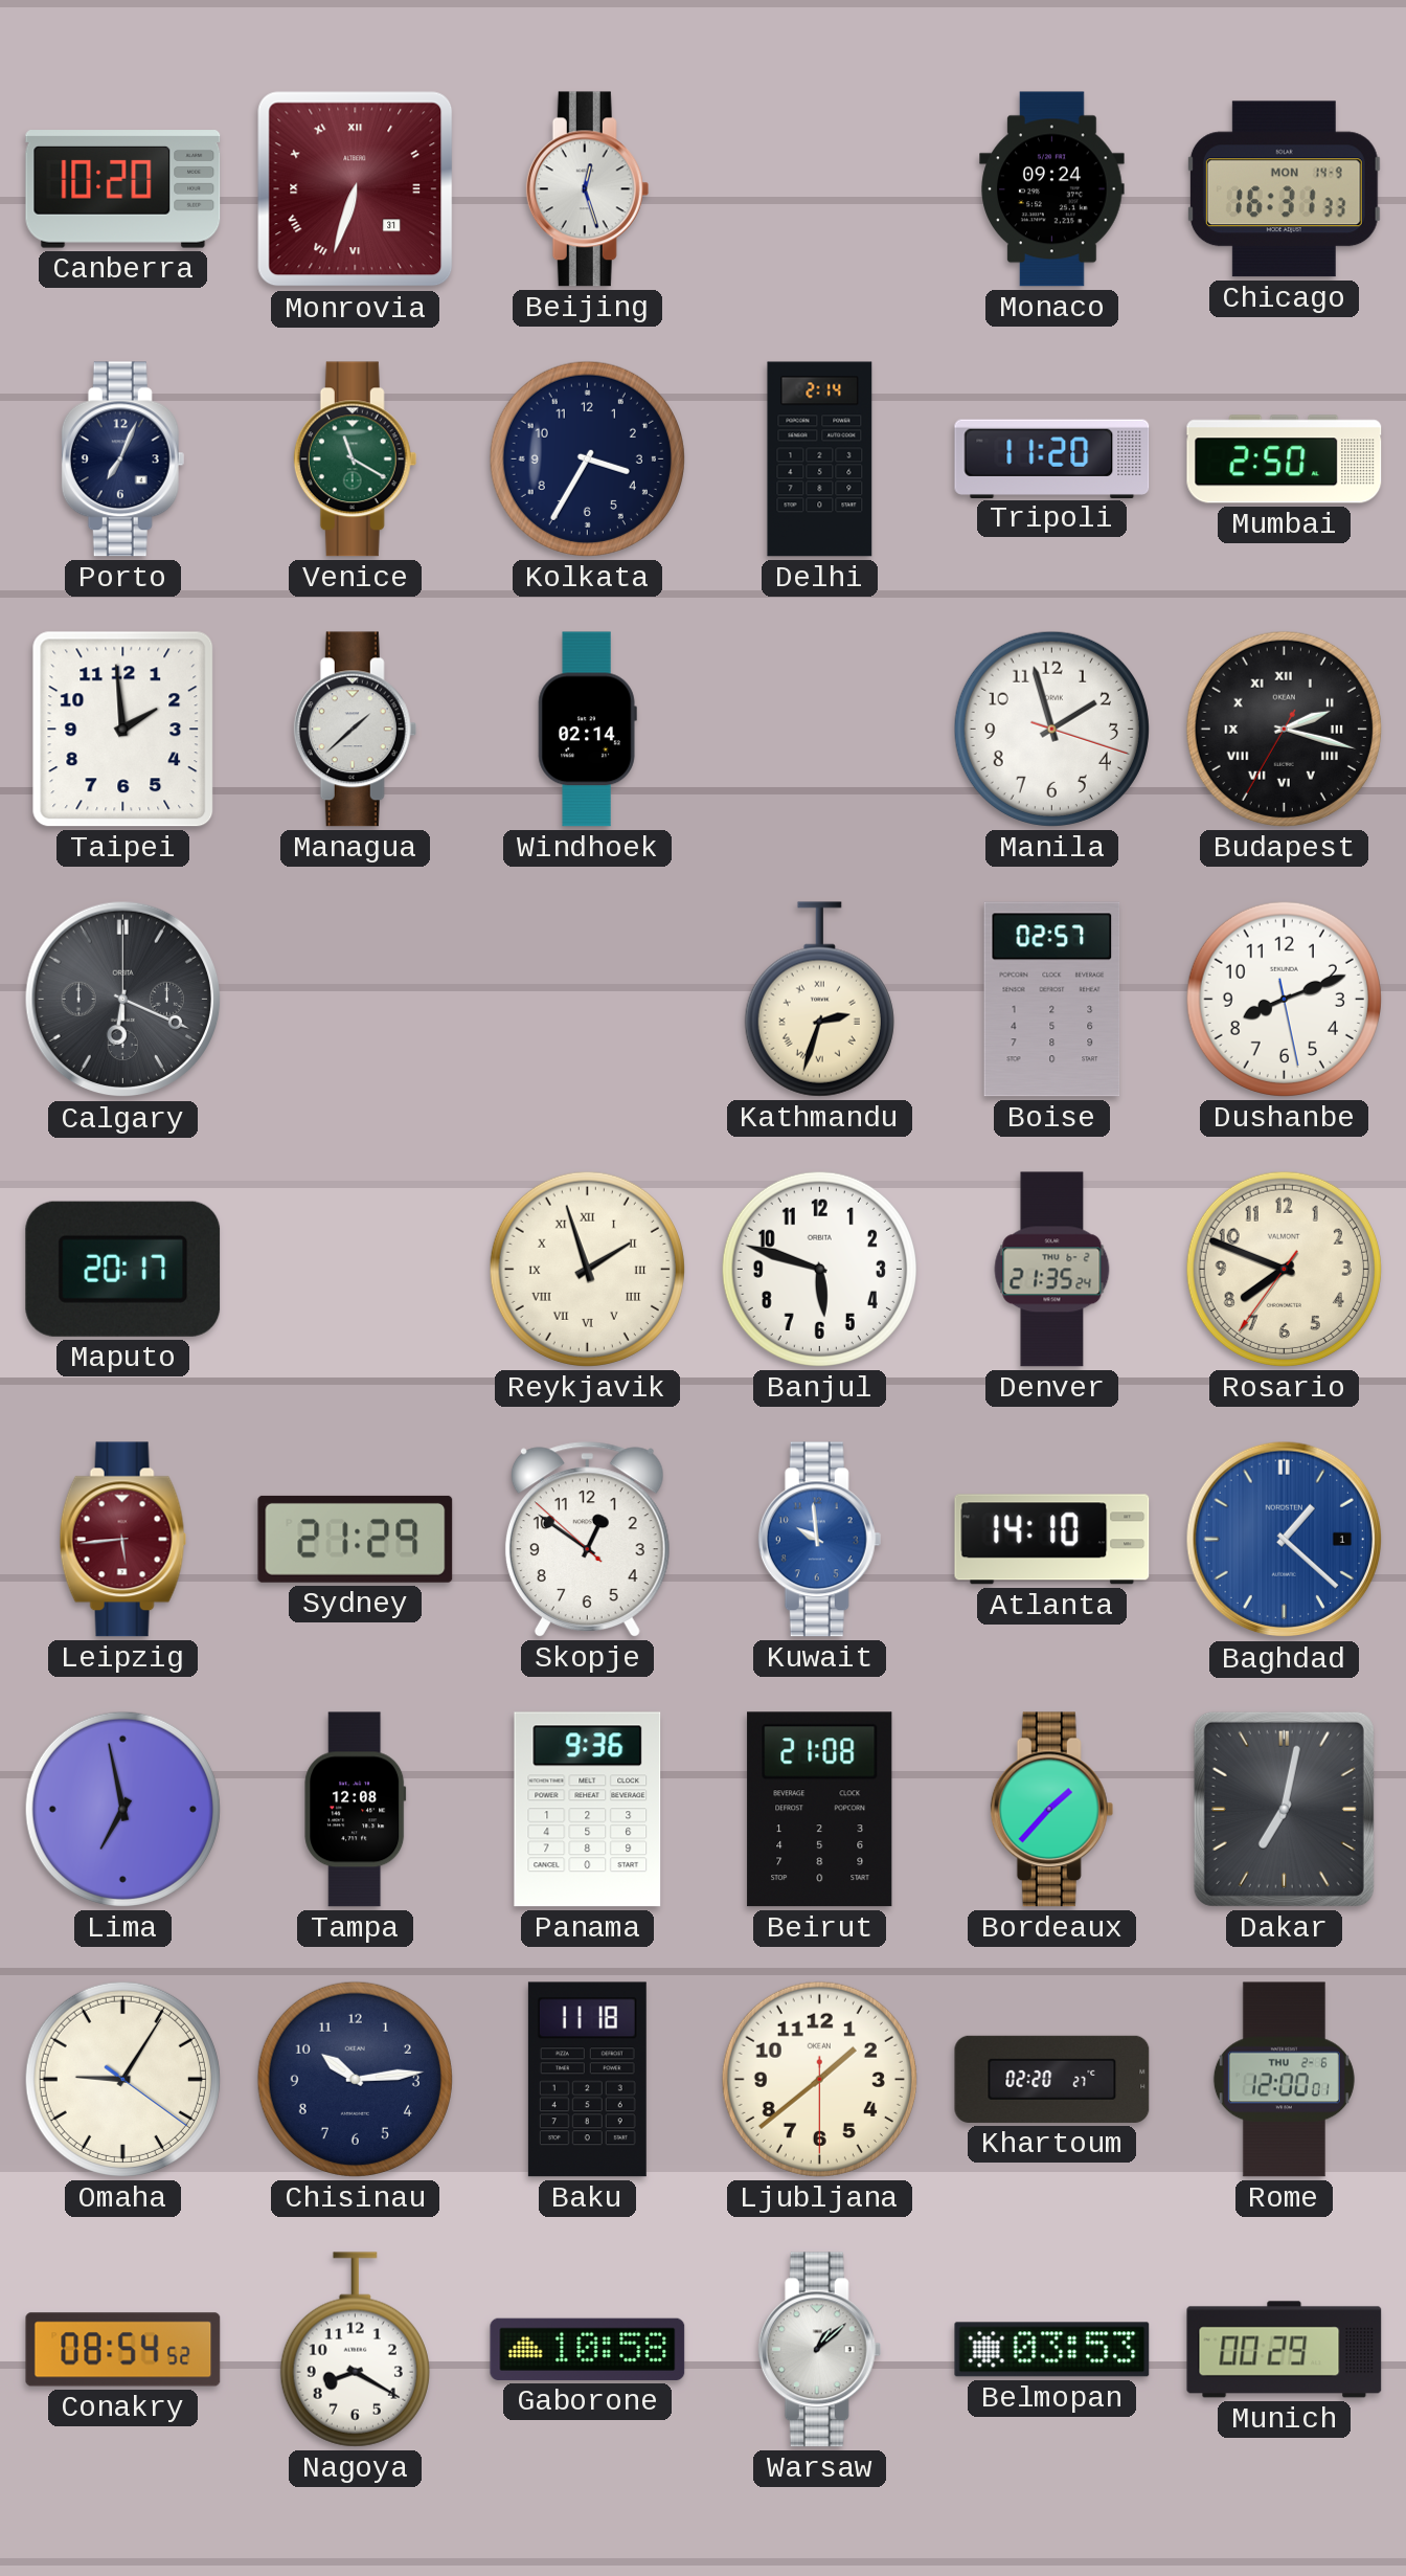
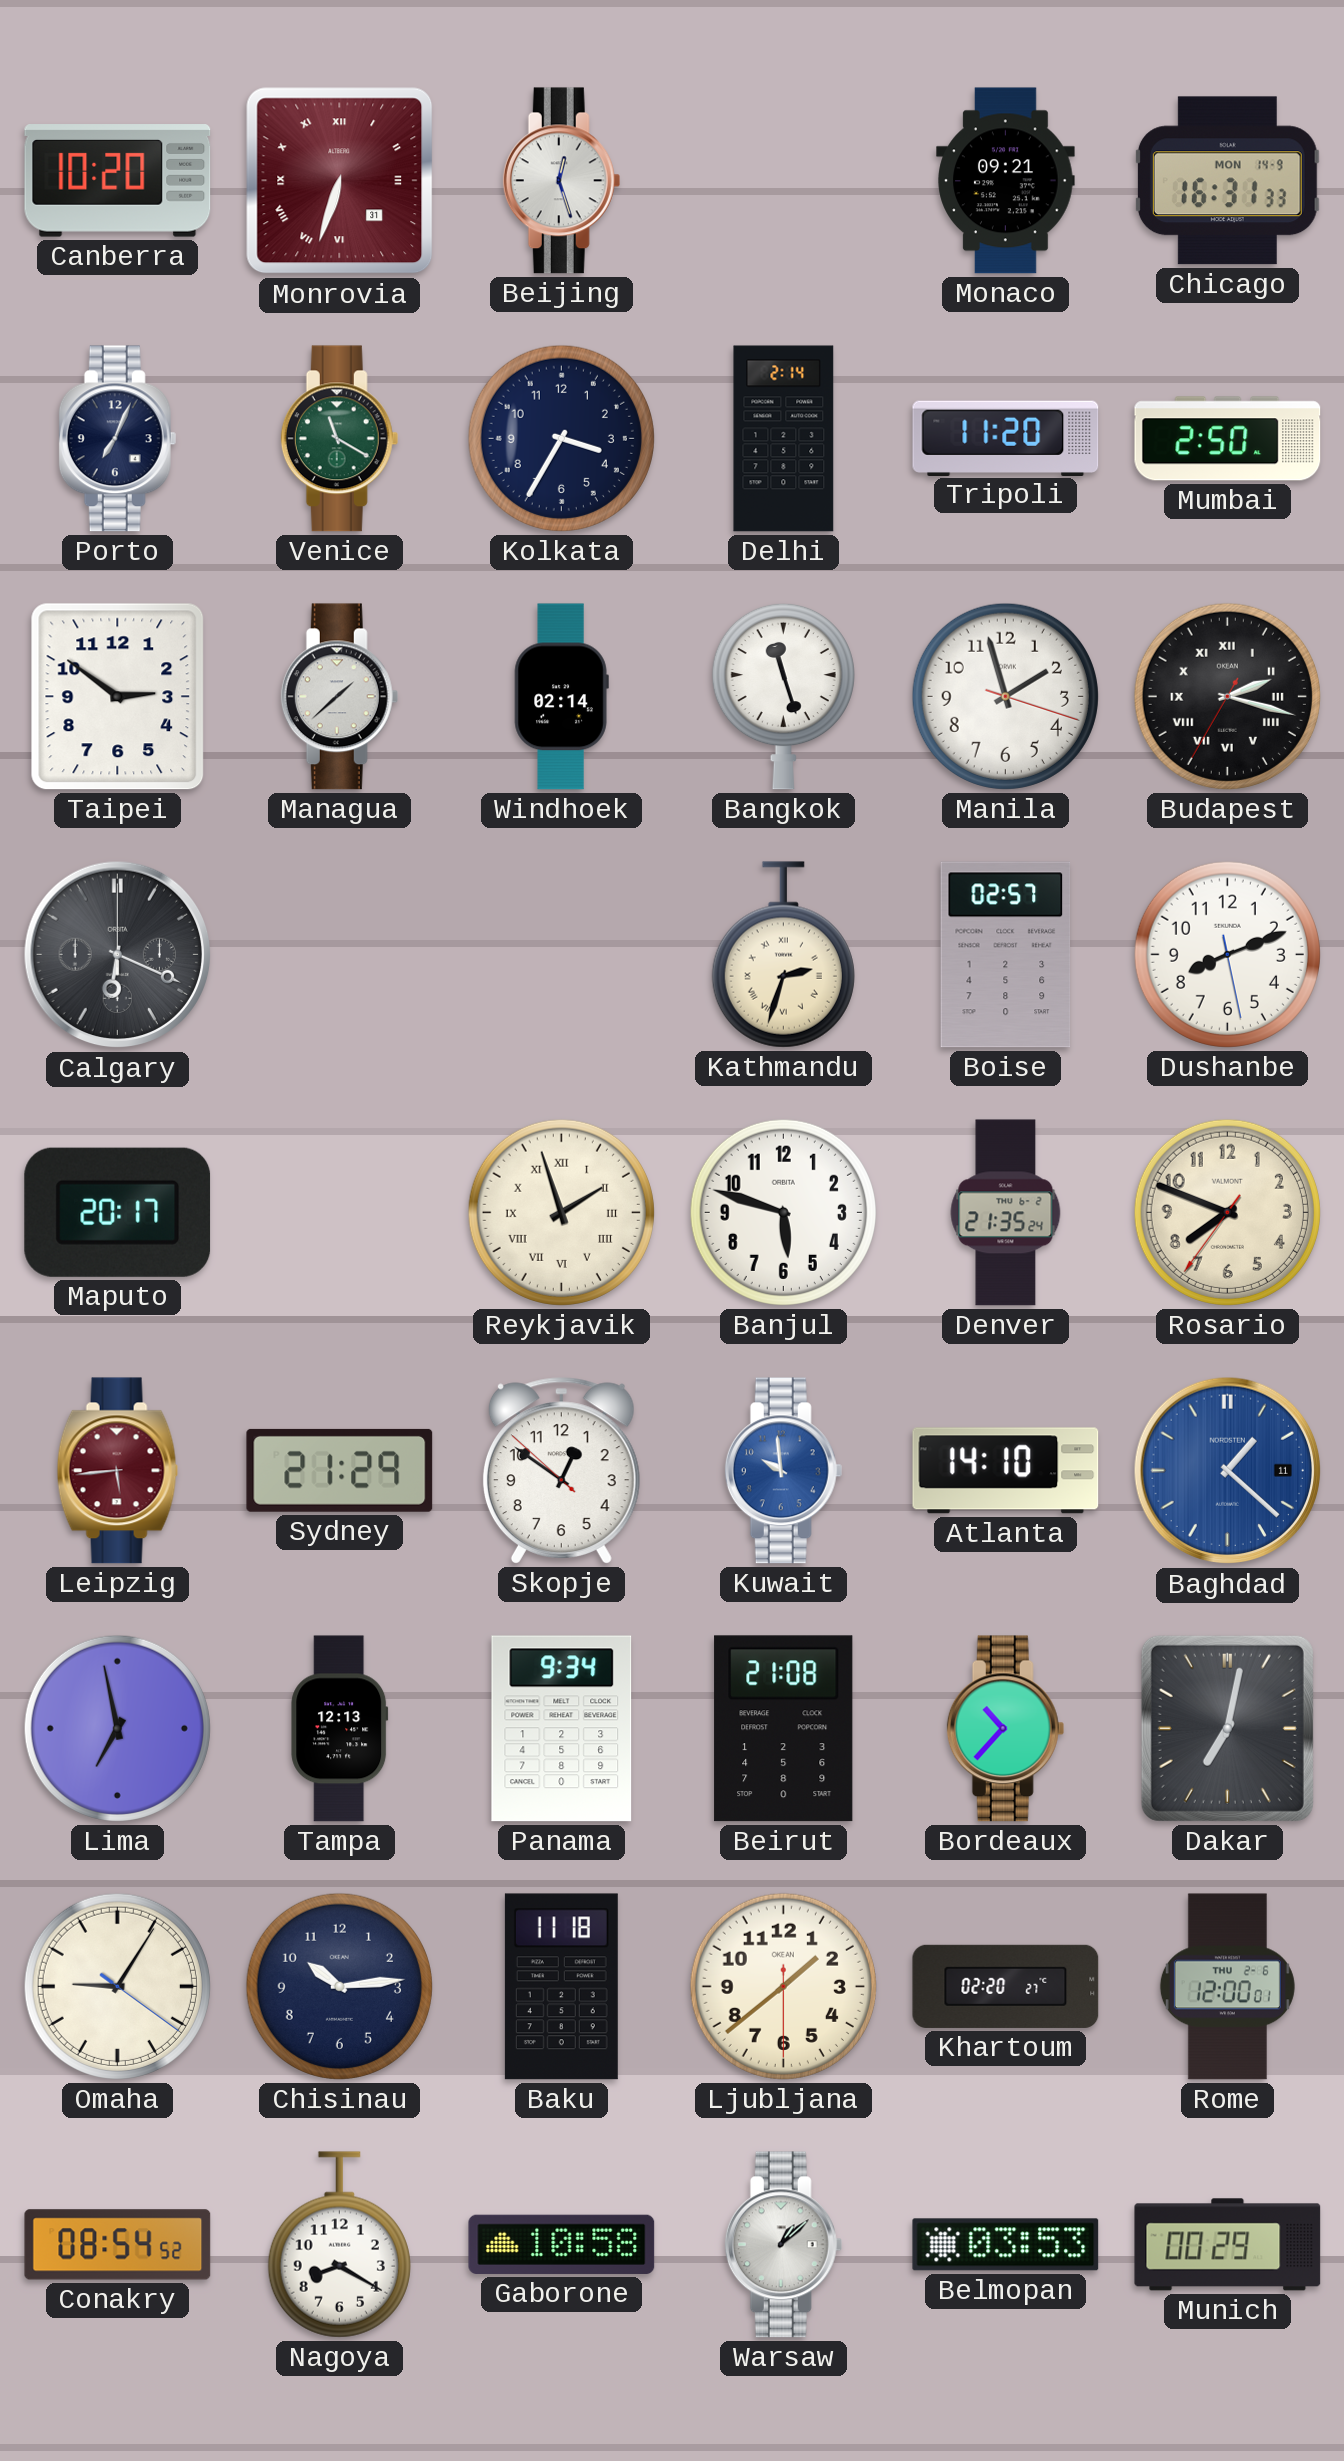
Monaco: 09:24 -> 09:21
Taipei: 1:59 -> 2:51
Bangkok: none -> 11:27
Baghdad date: 1 -> 11
Tampa: 12:08 -> 12:13
Panama: 9:36 -> 9:34
Bordeaux: 1:37 -> 10:37
